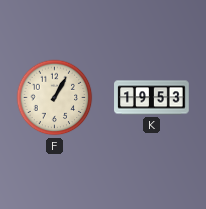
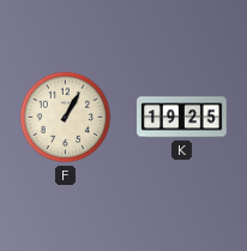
K: 19:53 -> 19:25
